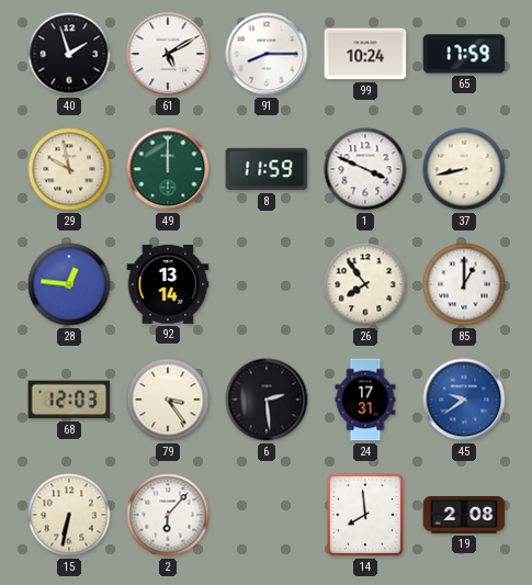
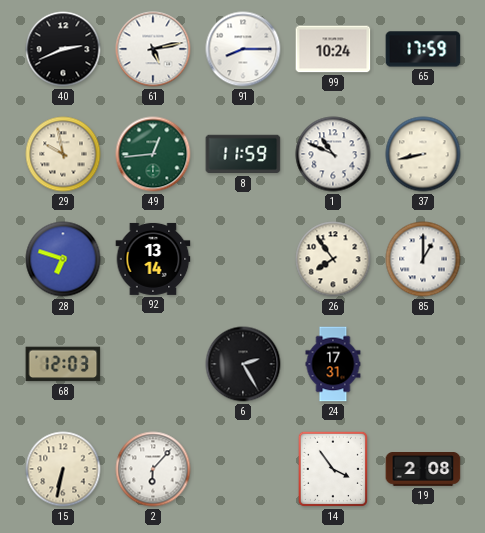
40: 1:57 -> 2:41
61: 5:10 -> 5:13
49: 12:00 -> 12:44
1: 3:49 -> 10:49
28: 12:46 -> 6:48
79: 3:24 -> none
6: 2:29 -> 2:25
45: 9:39 -> none
14: 7:59 -> 3:54
